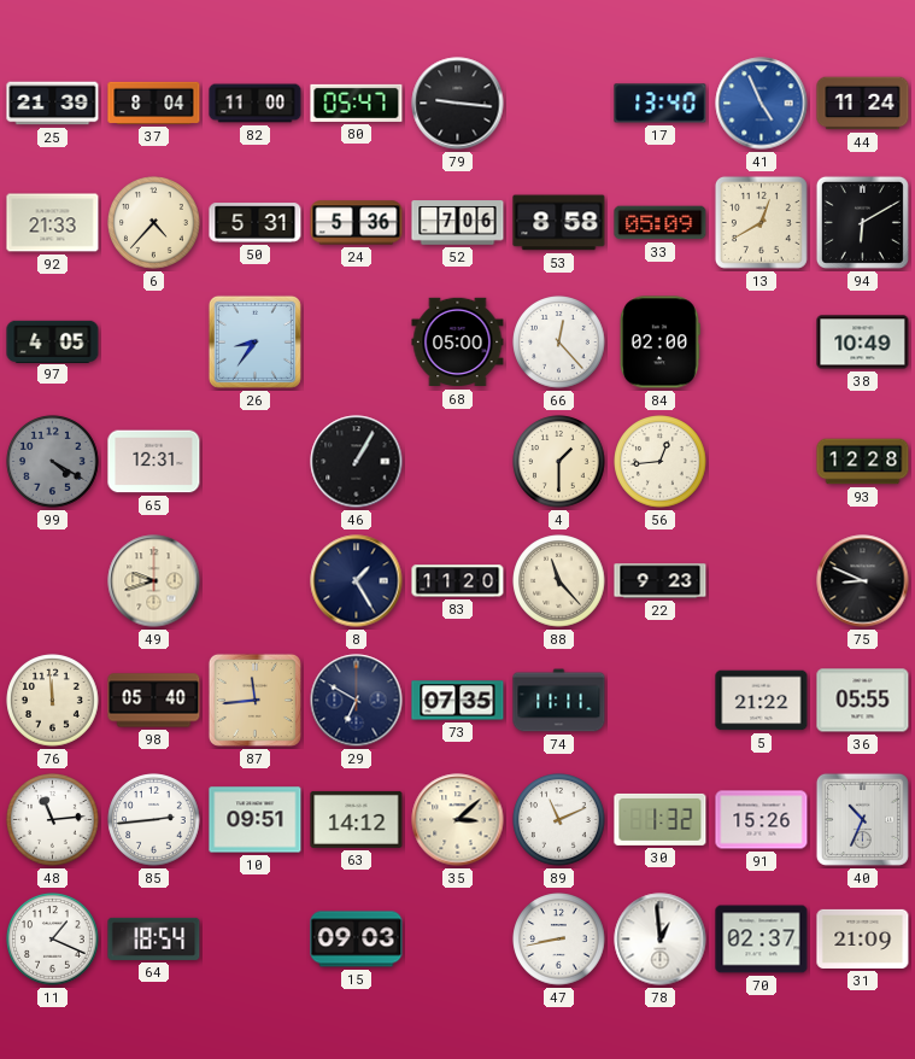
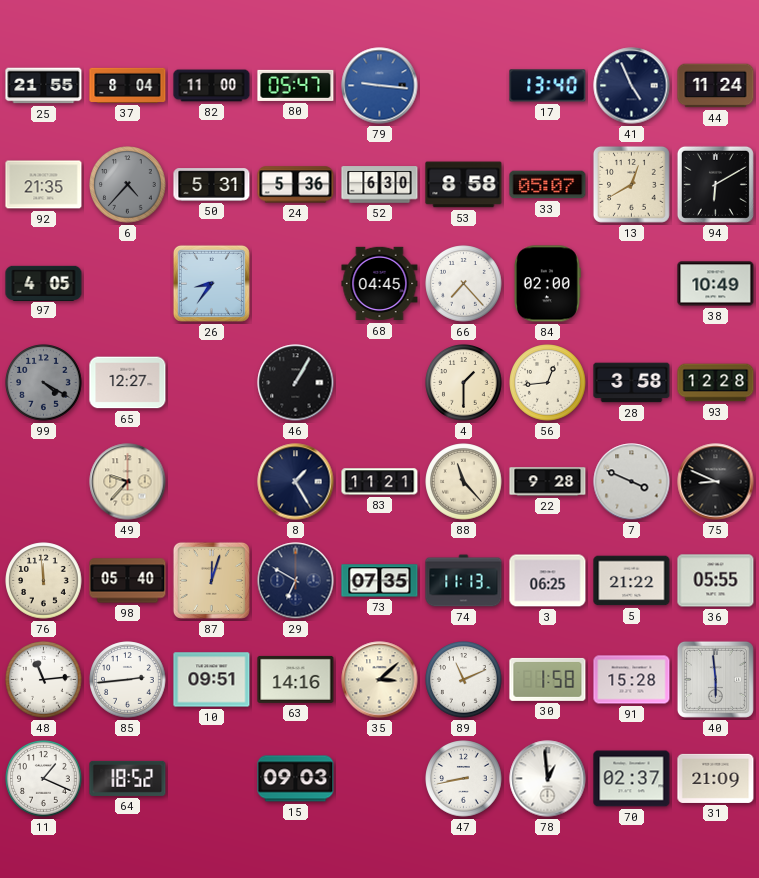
25: 21:39 -> 21:55
79 dial: black -> blue
41 dial: blue -> navy
92: 21:33 -> 21:35
6 dial: cream -> grey
52: 7:06 -> 6:30
33: 05:09 -> 05:07
68: 05:00 -> 04:45
66: 12:23 -> 7:23
65: 12:31 -> 12:27
28: none -> 3:58
49: 9:42 -> 9:37
83: 11:20 -> 11:21
22: 9:23 -> 9:28
7: none -> 3:49
87: 11:44 -> 12:03
74: 11:11 -> 11:13
3: none -> 06:25
63: 14:12 -> 14:16
30: 1:32 -> 1:58
91: 15:26 -> 15:28
40: 10:34 -> 5:59
64: 18:54 -> 18:52
